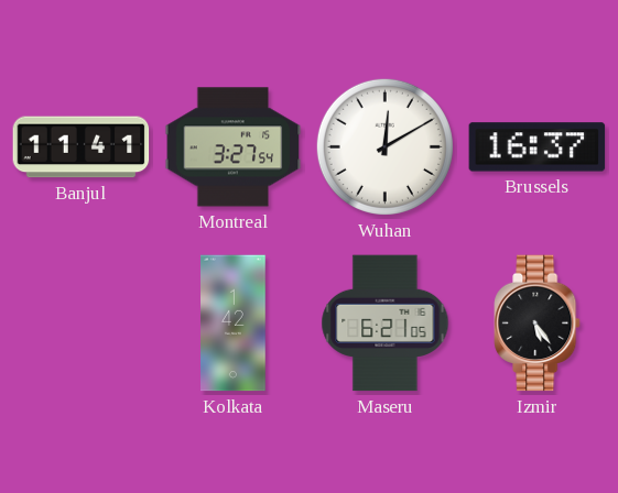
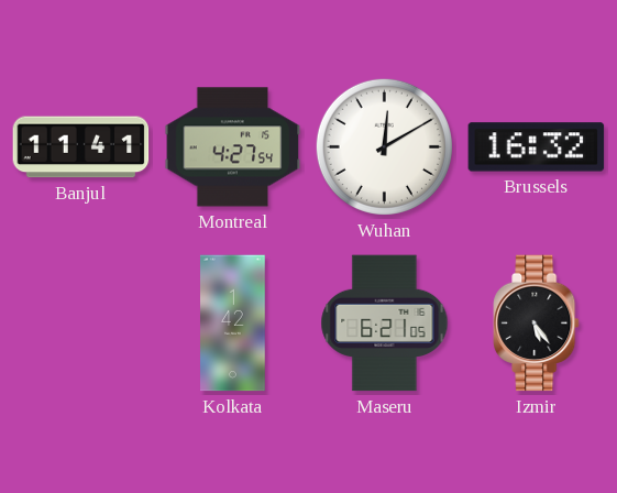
Montreal: 3:27 -> 4:27
Brussels: 16:37 -> 16:32
